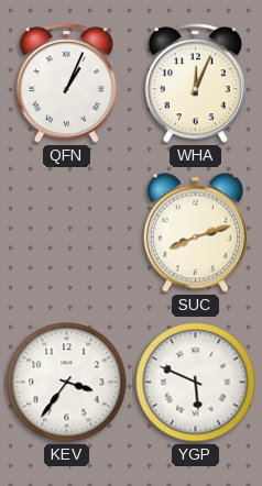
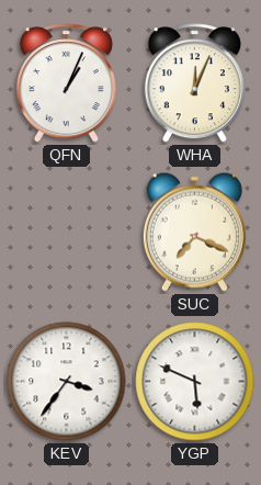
SUC: 8:12 -> 7:19
